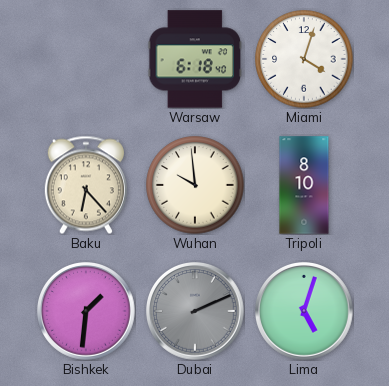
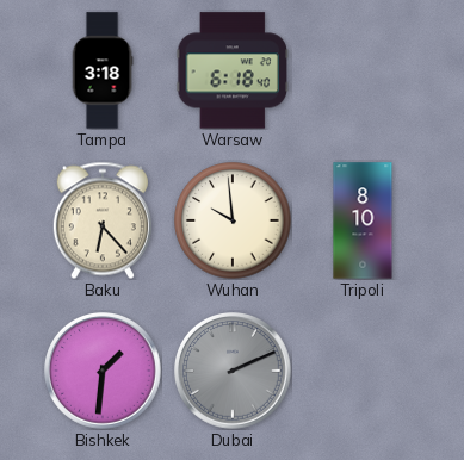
Tampa: none -> 3:18
Miami: 4:03 -> none
Lima: 5:03 -> none
